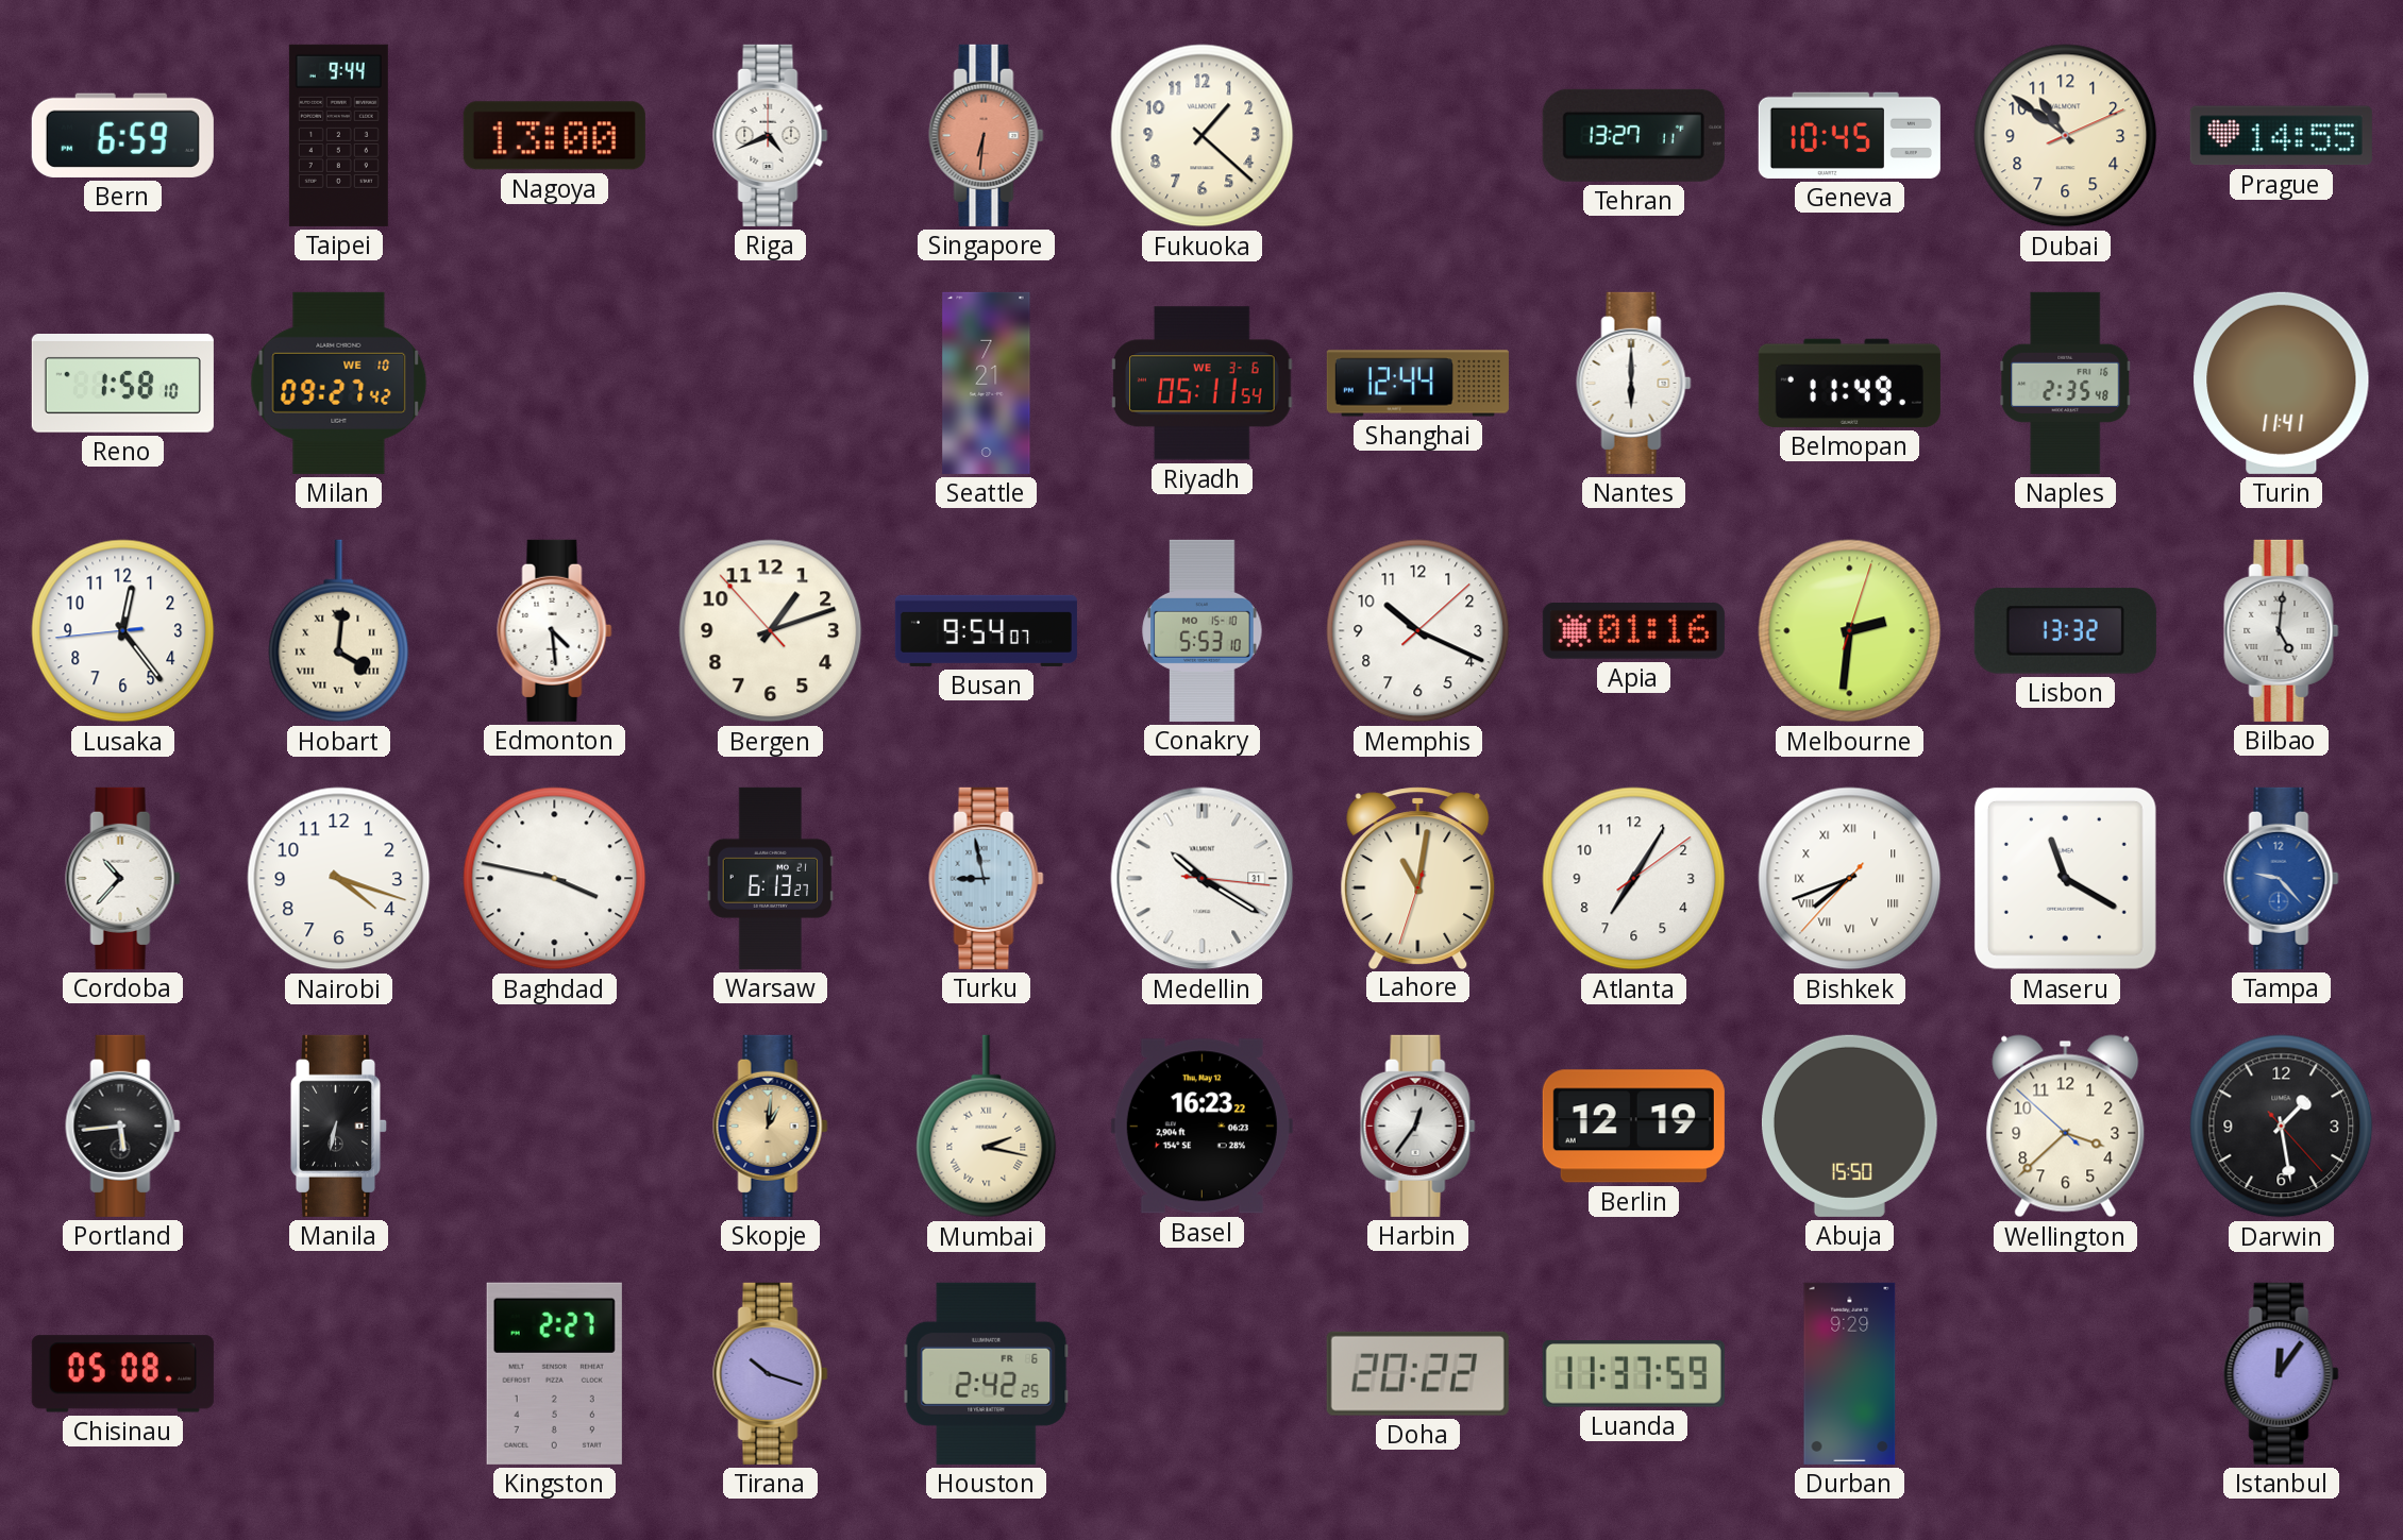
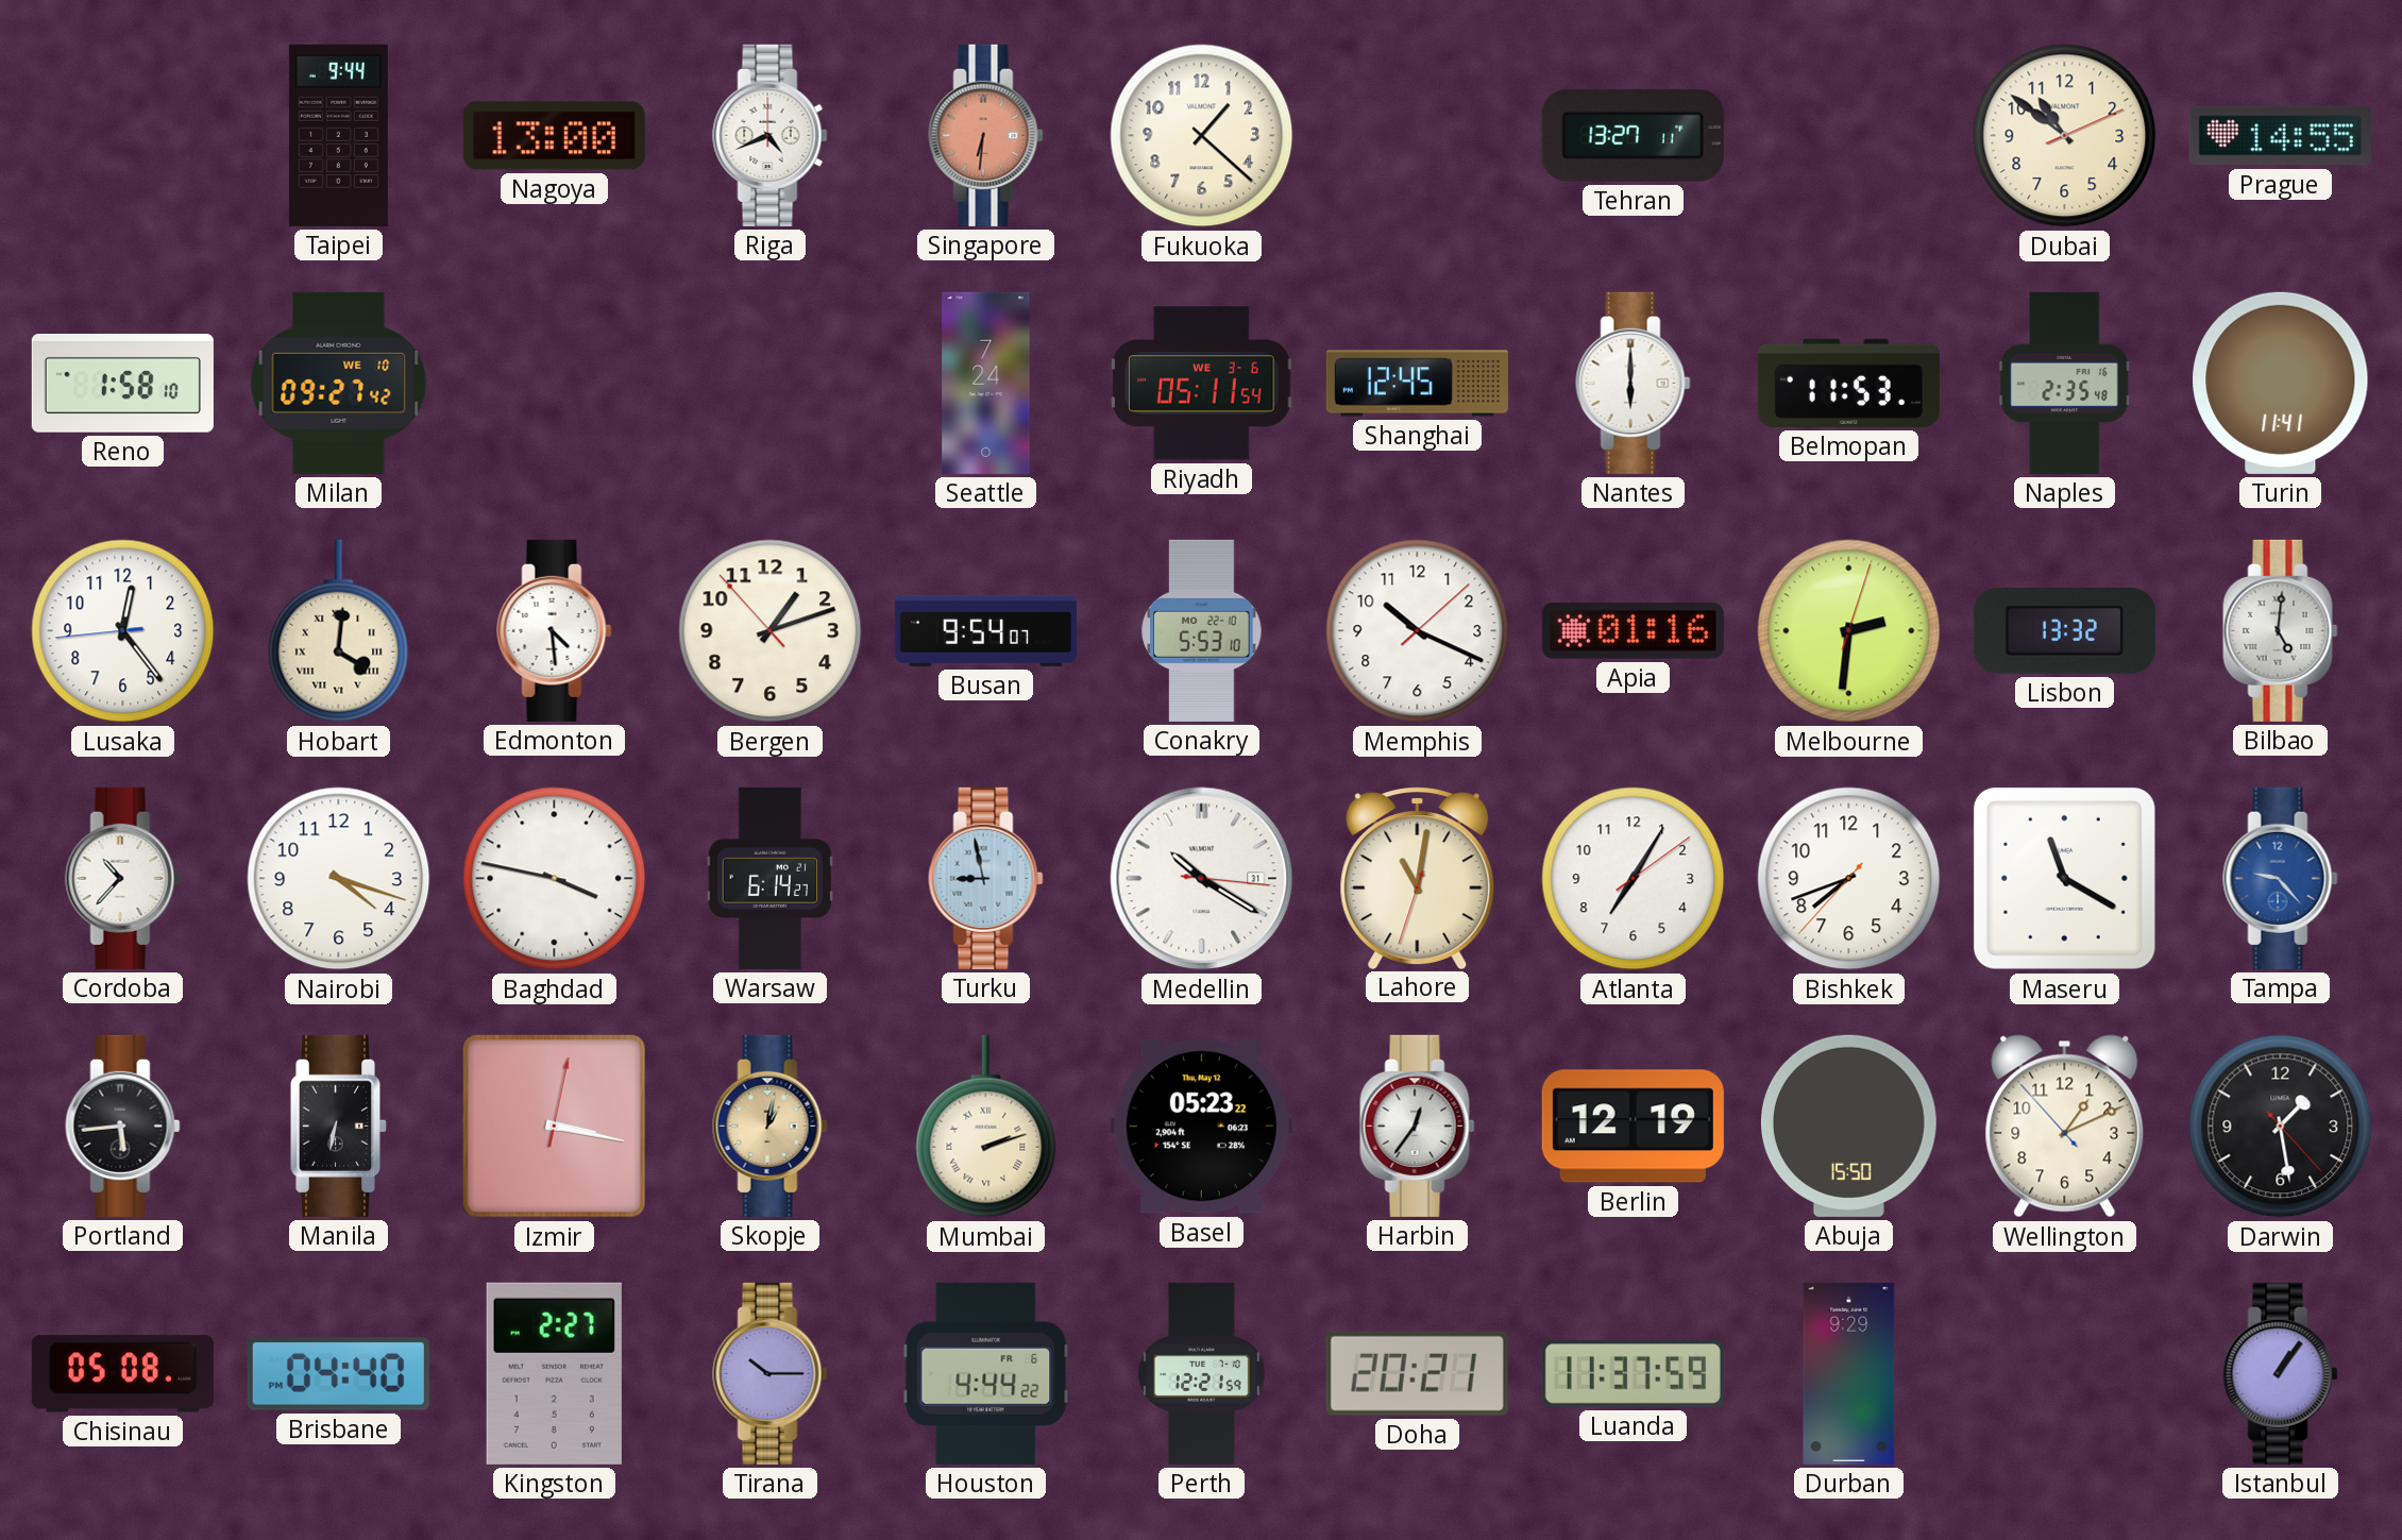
Bern: 6:59 -> none
Geneva: 10:45 -> none
Seattle: 7:21 -> 7:24
Shanghai: 12:44 -> 12:45
Belmopan: 11:49 -> 11:53
Conakry date: MO 15-10 -> MO 22-10
Warsaw: 6:13 -> 6:14
Bishkek numerals: Roman -> Arabic
Izmir: none -> 3:17
Skopje: 1:01 -> 1:02
Mumbai: 2:17 -> 2:12
Basel: 16:23 -> 05:23
Wellington: 3:37 -> 1:10
Brisbane: none -> 04:40
Tirana: 10:18 -> 10:15
Houston: 2:42 -> 4:44
Perth: none -> 12:21
Doha: 20:22 -> 20:21
Istanbul: 12:06 -> 1:06
